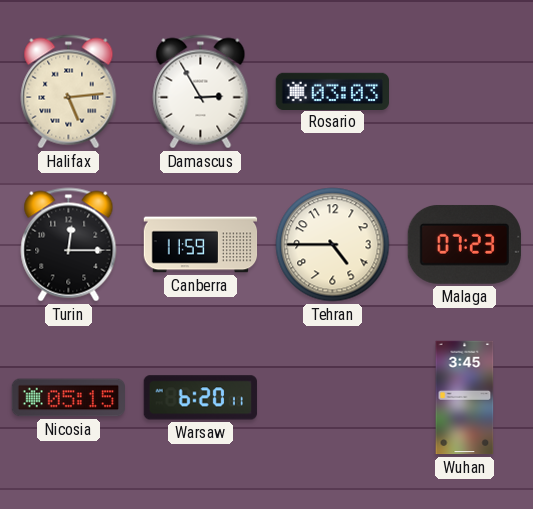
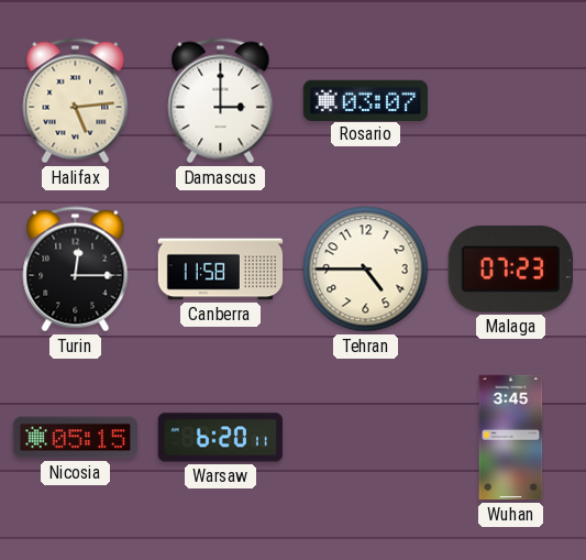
Damascus: 2:55 -> 3:00
Rosario: 03:03 -> 03:07
Canberra: 11:59 -> 11:58
